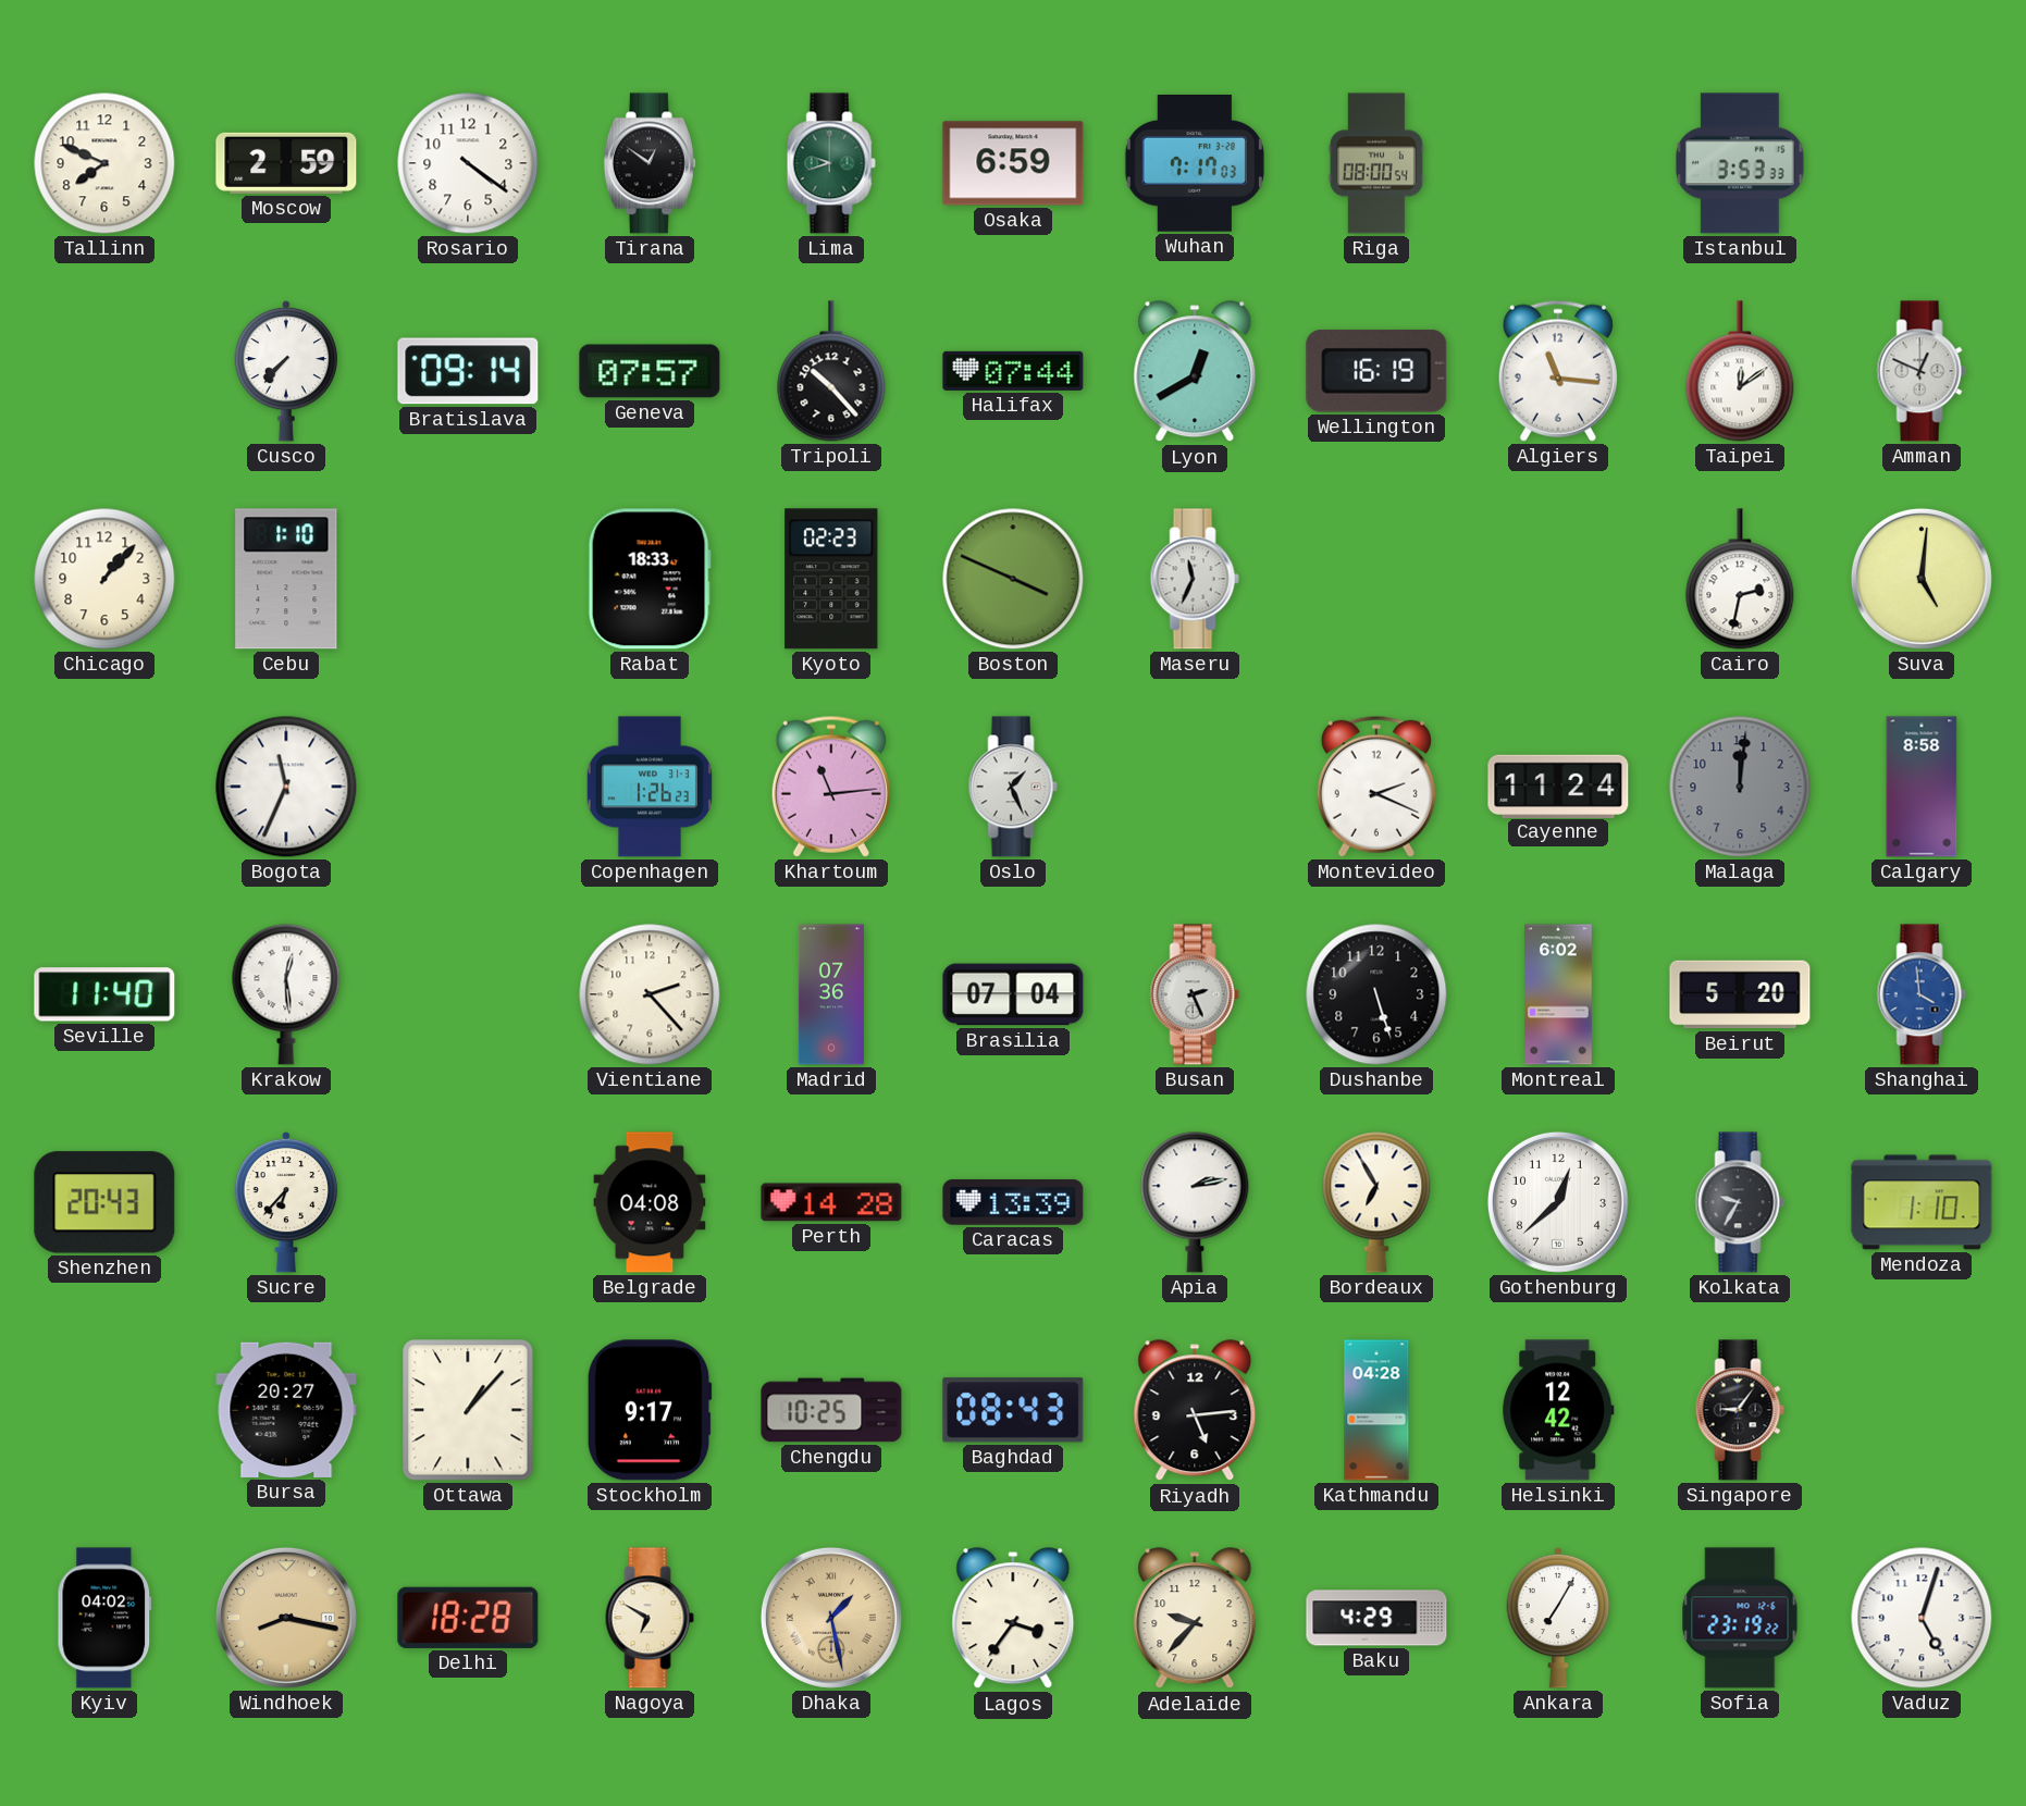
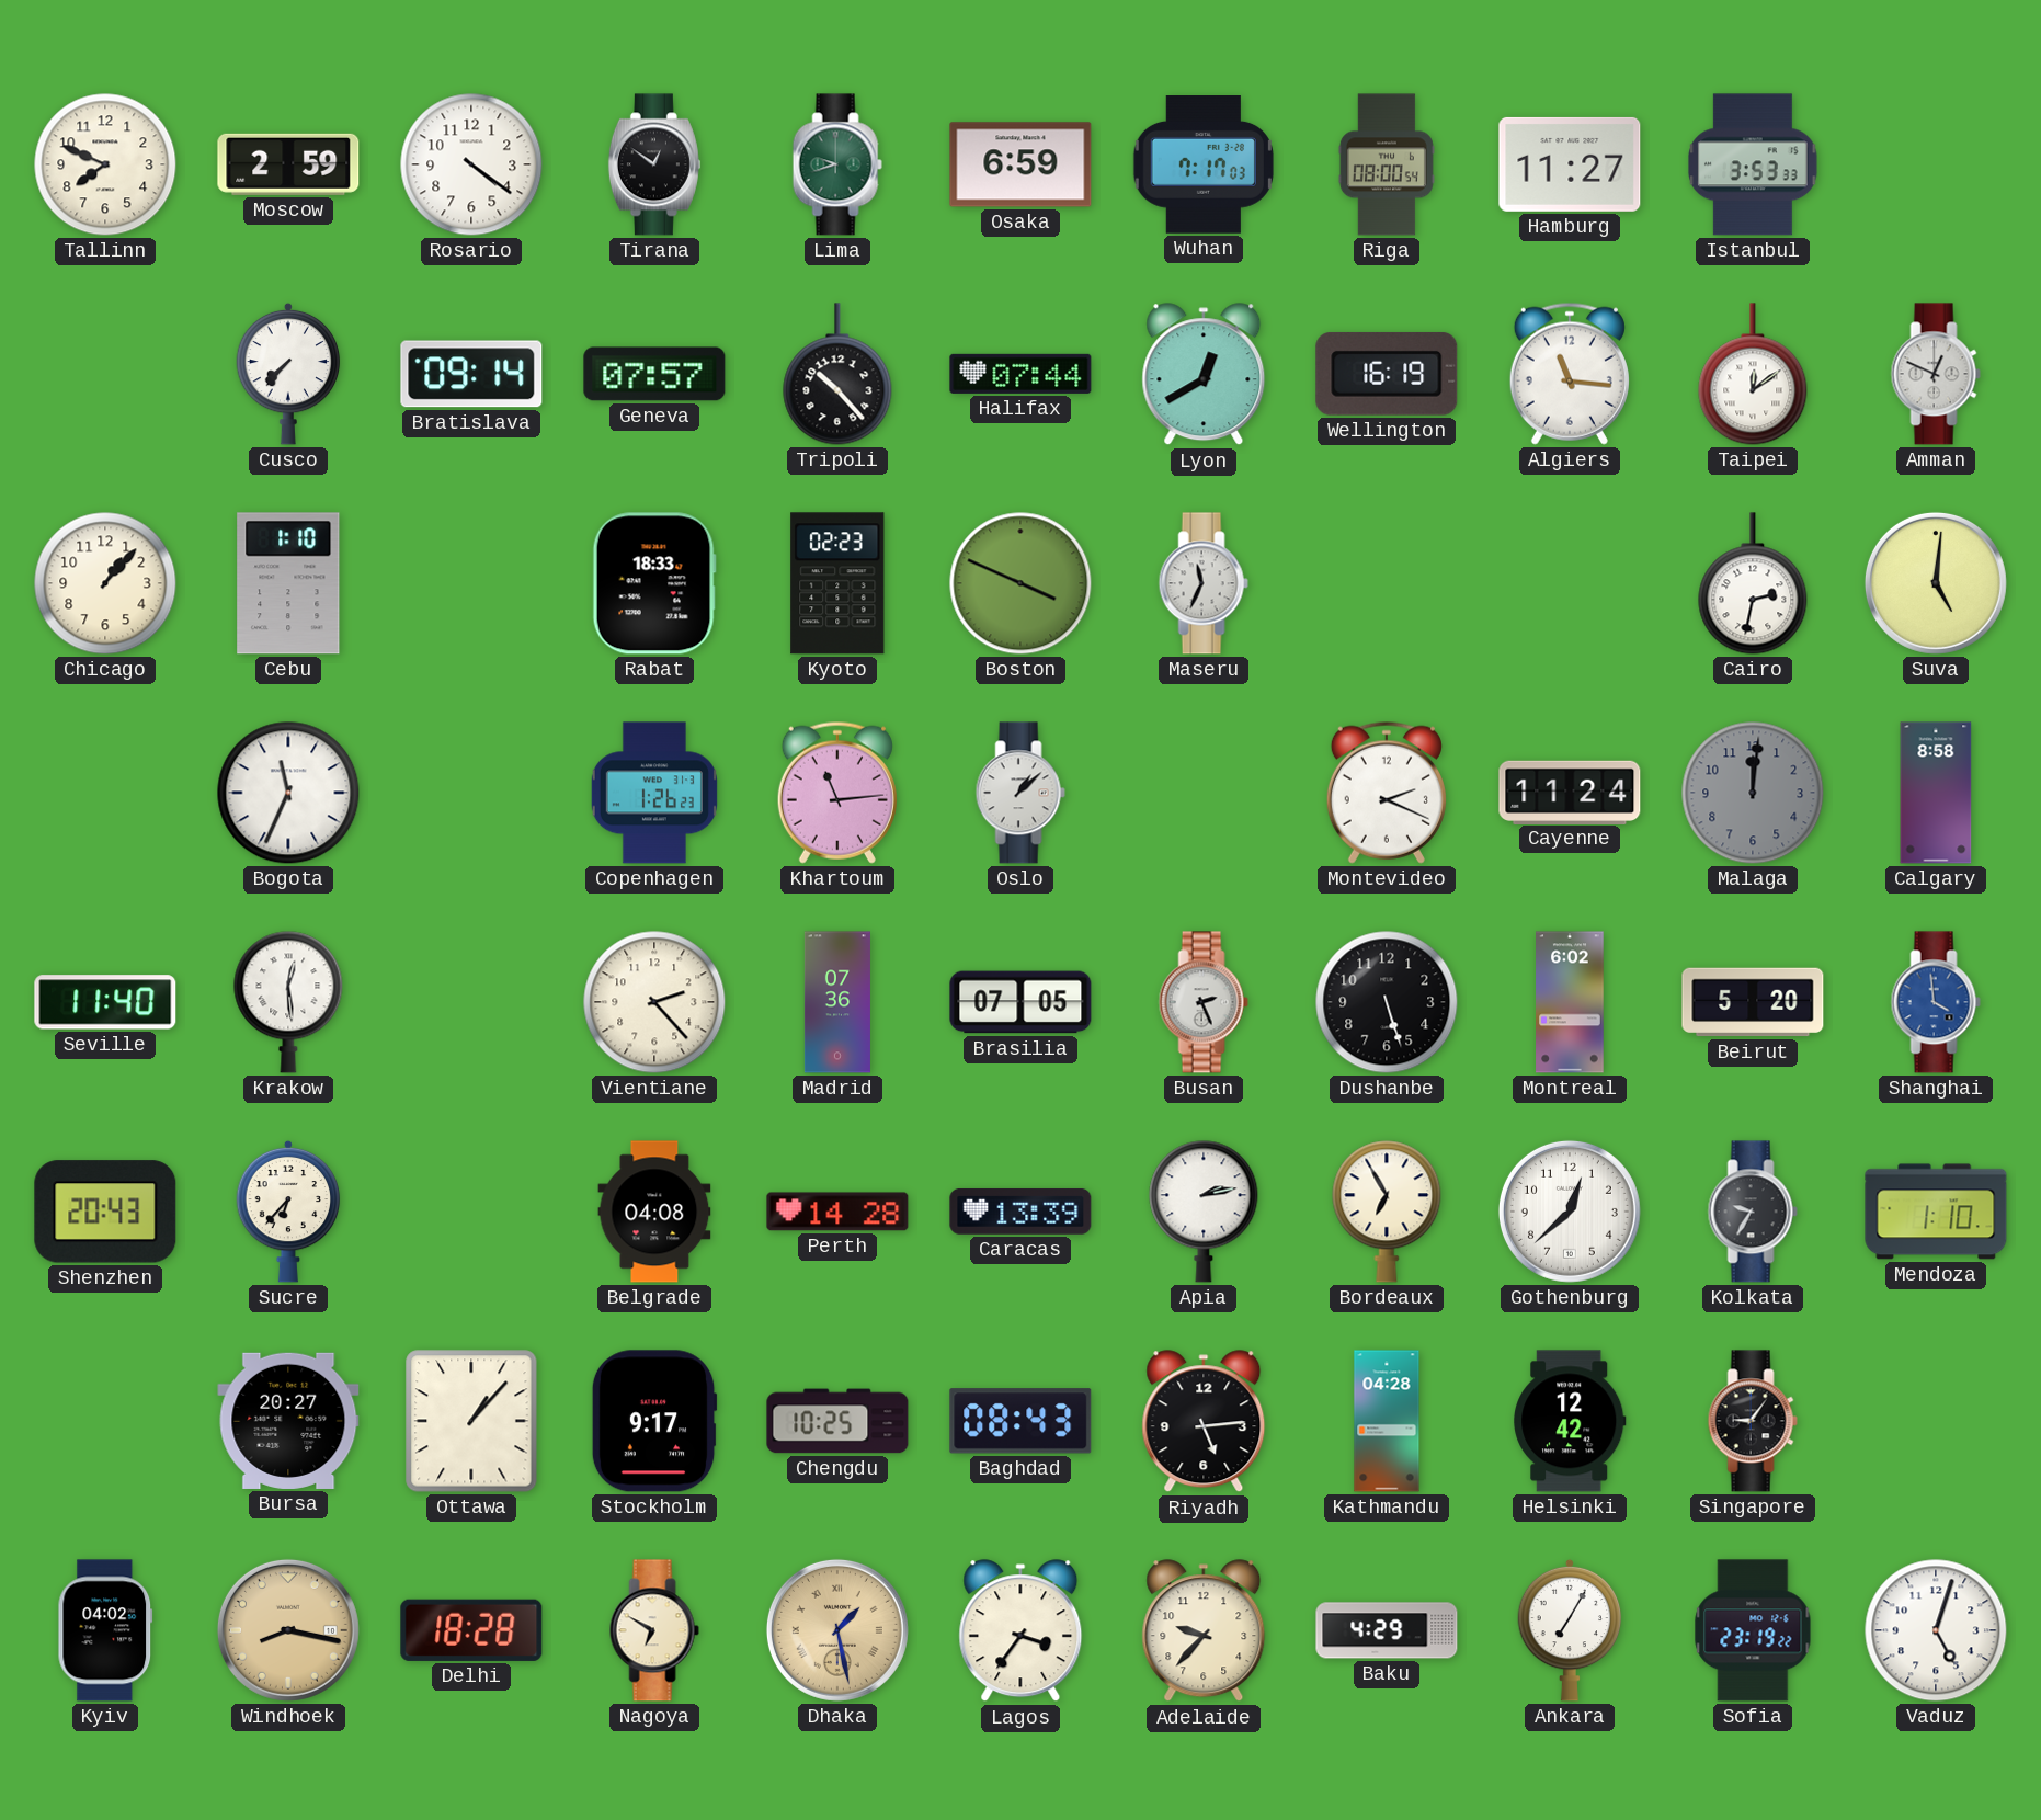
Hamburg: none -> 11:27
Oslo: 1:26 -> 1:08
Brasilia: 07:04 -> 07:05
